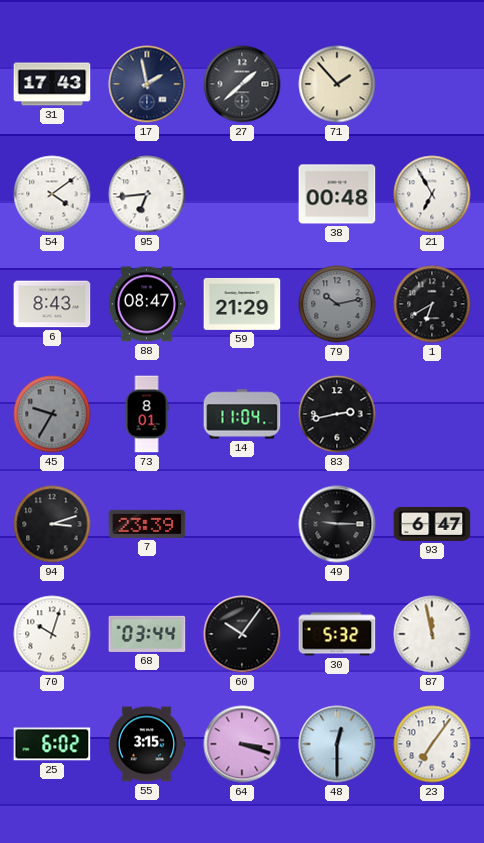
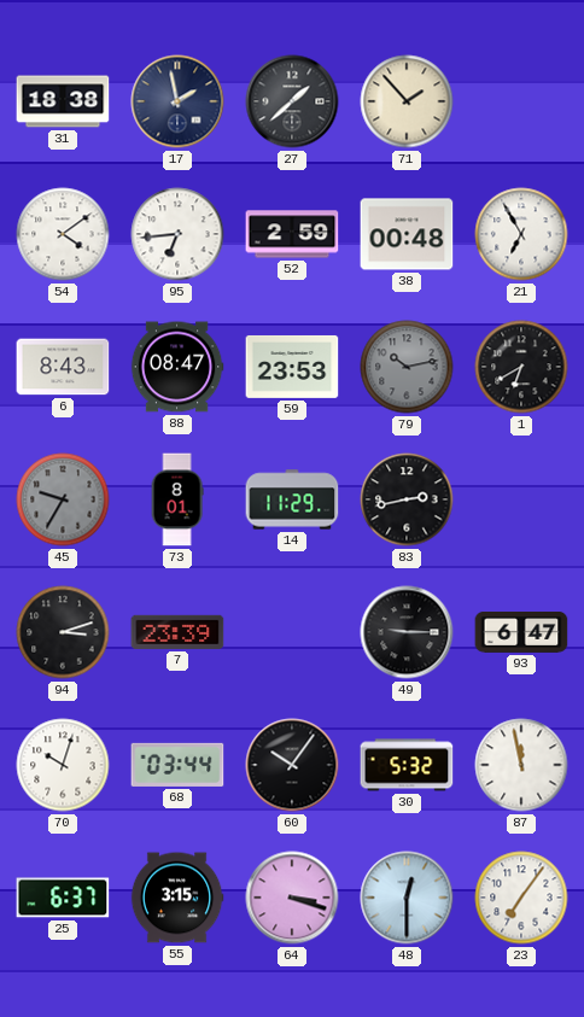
31: 17:43 -> 18:38
52: none -> 2:59
59: 21:29 -> 23:53
14: 11:04 -> 11:29
25: 6:02 -> 6:37
